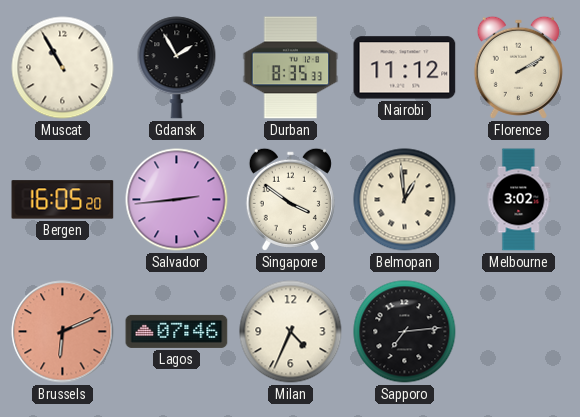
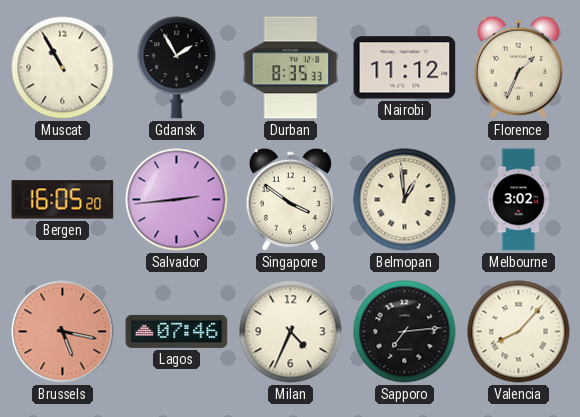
Florence: 2:10 -> 1:34
Brussels: 6:11 -> 5:17
Valencia: none -> 8:07
